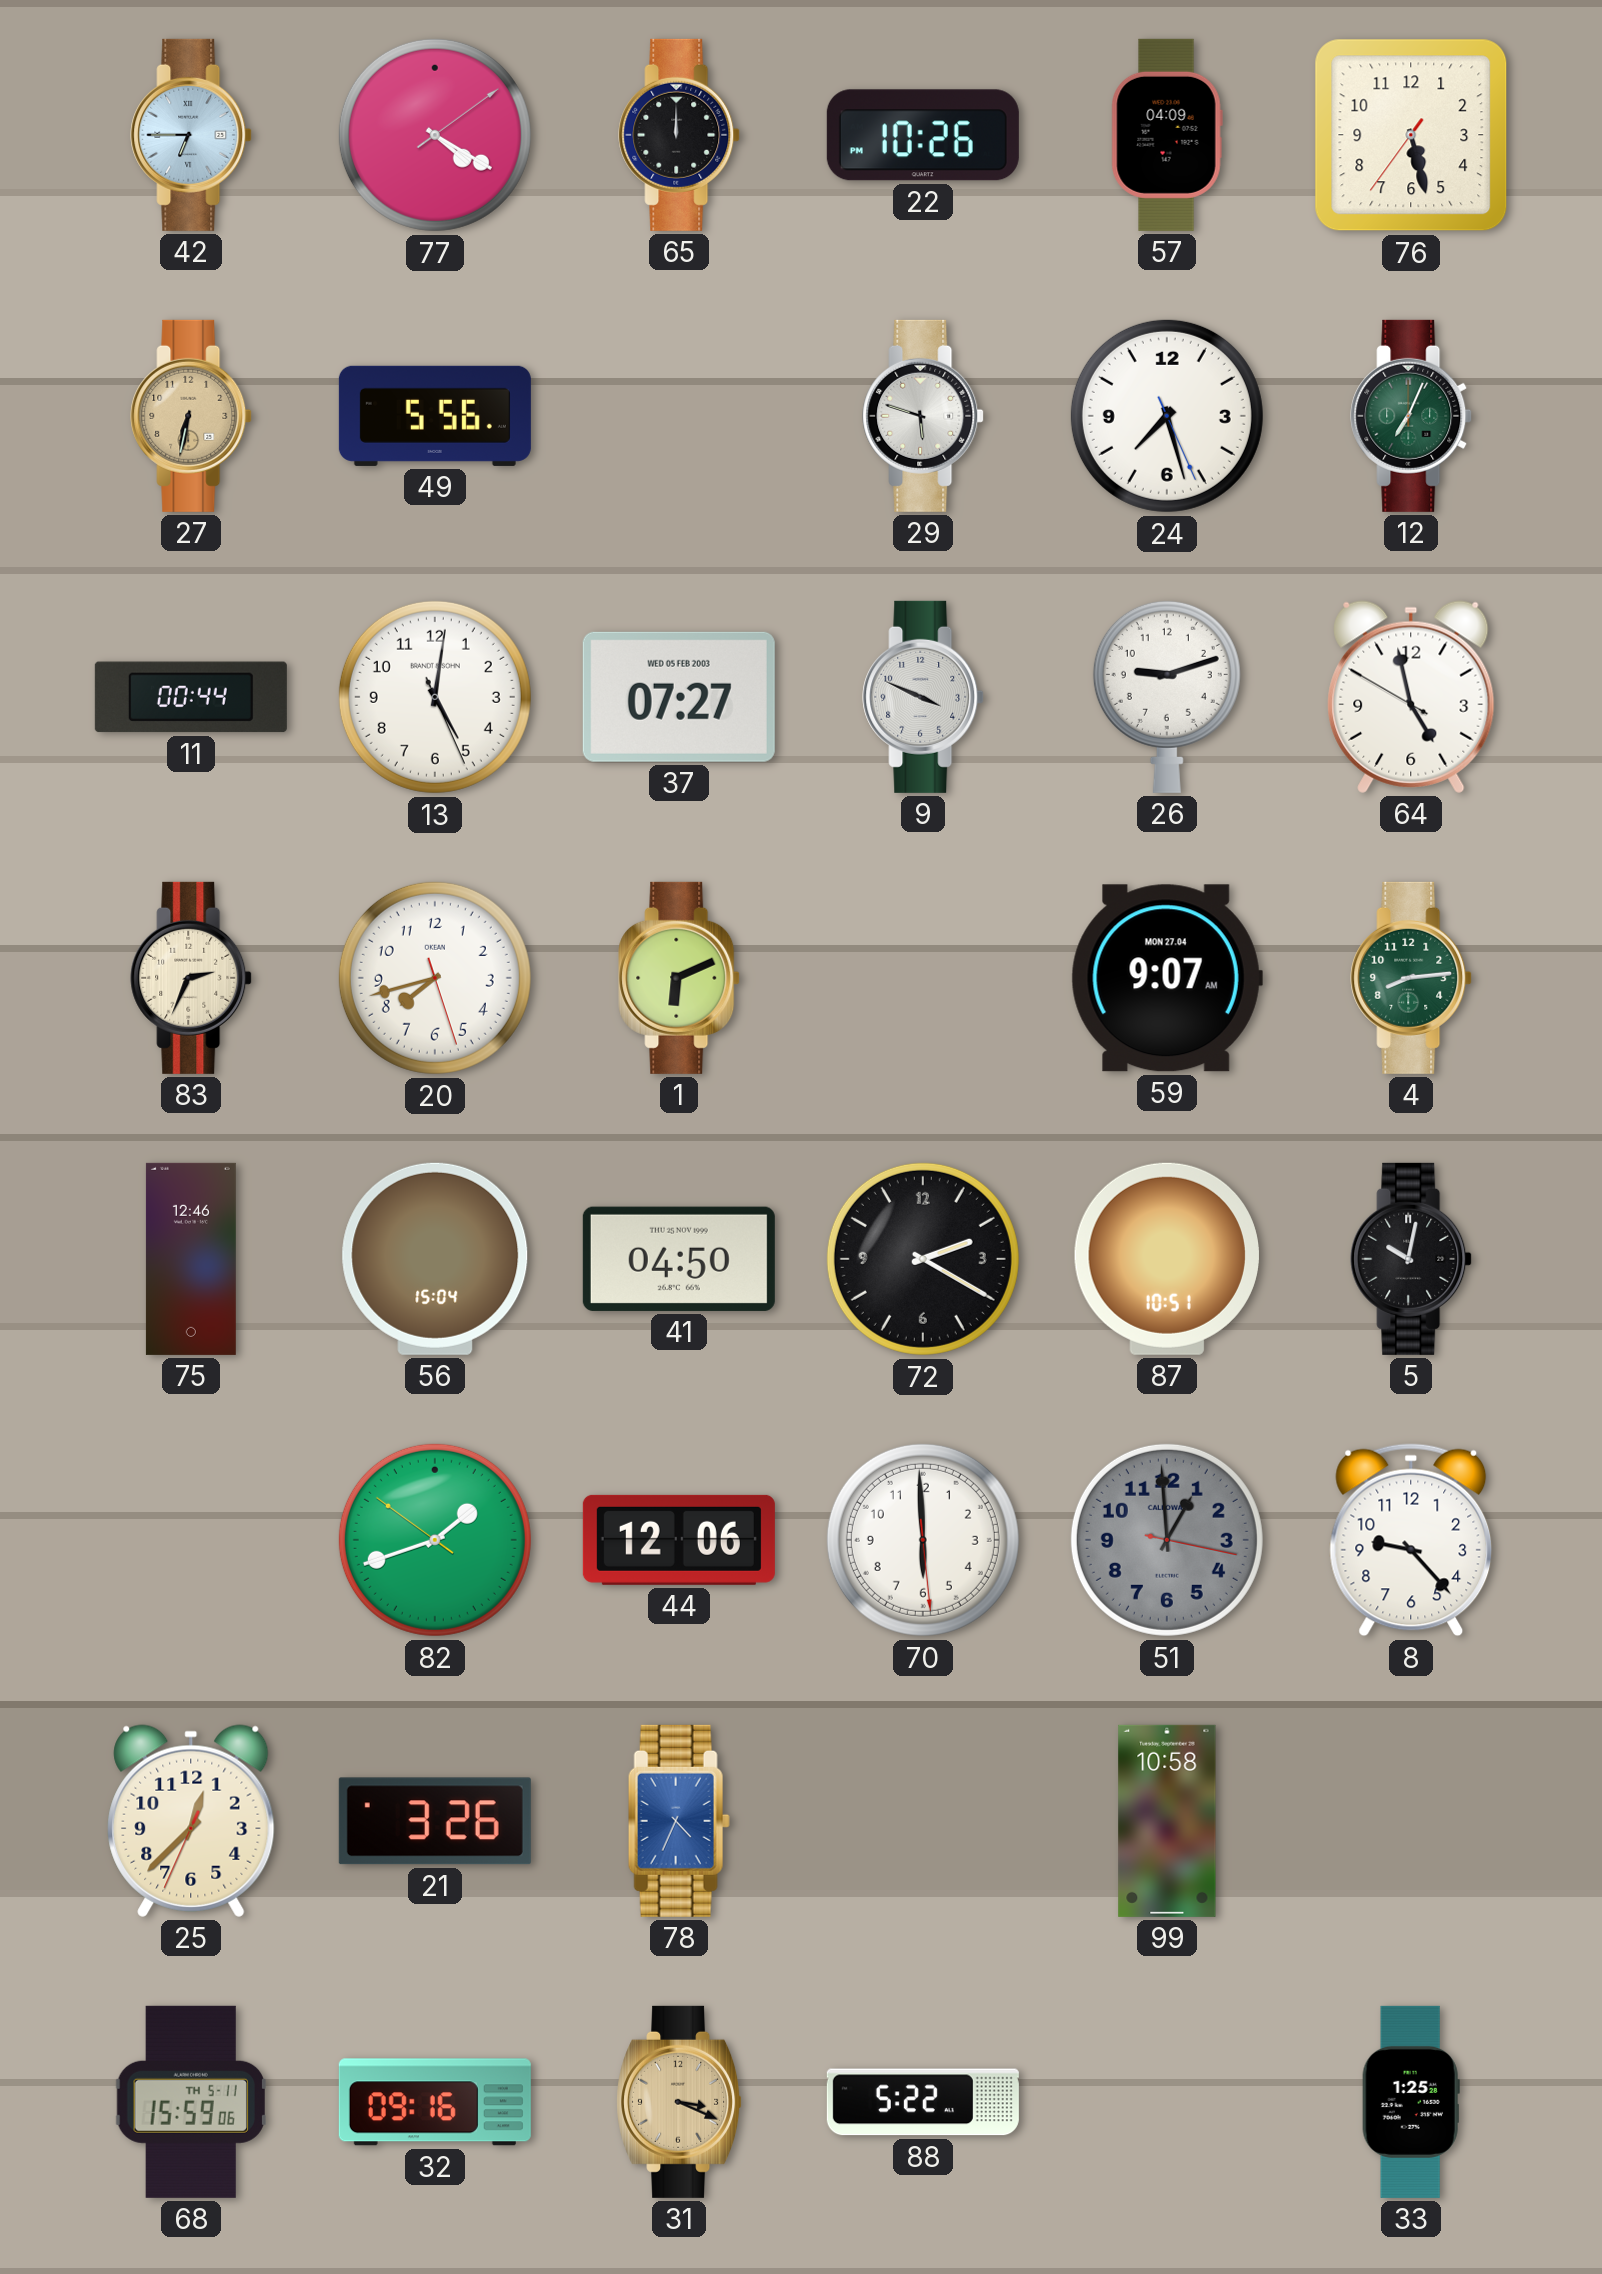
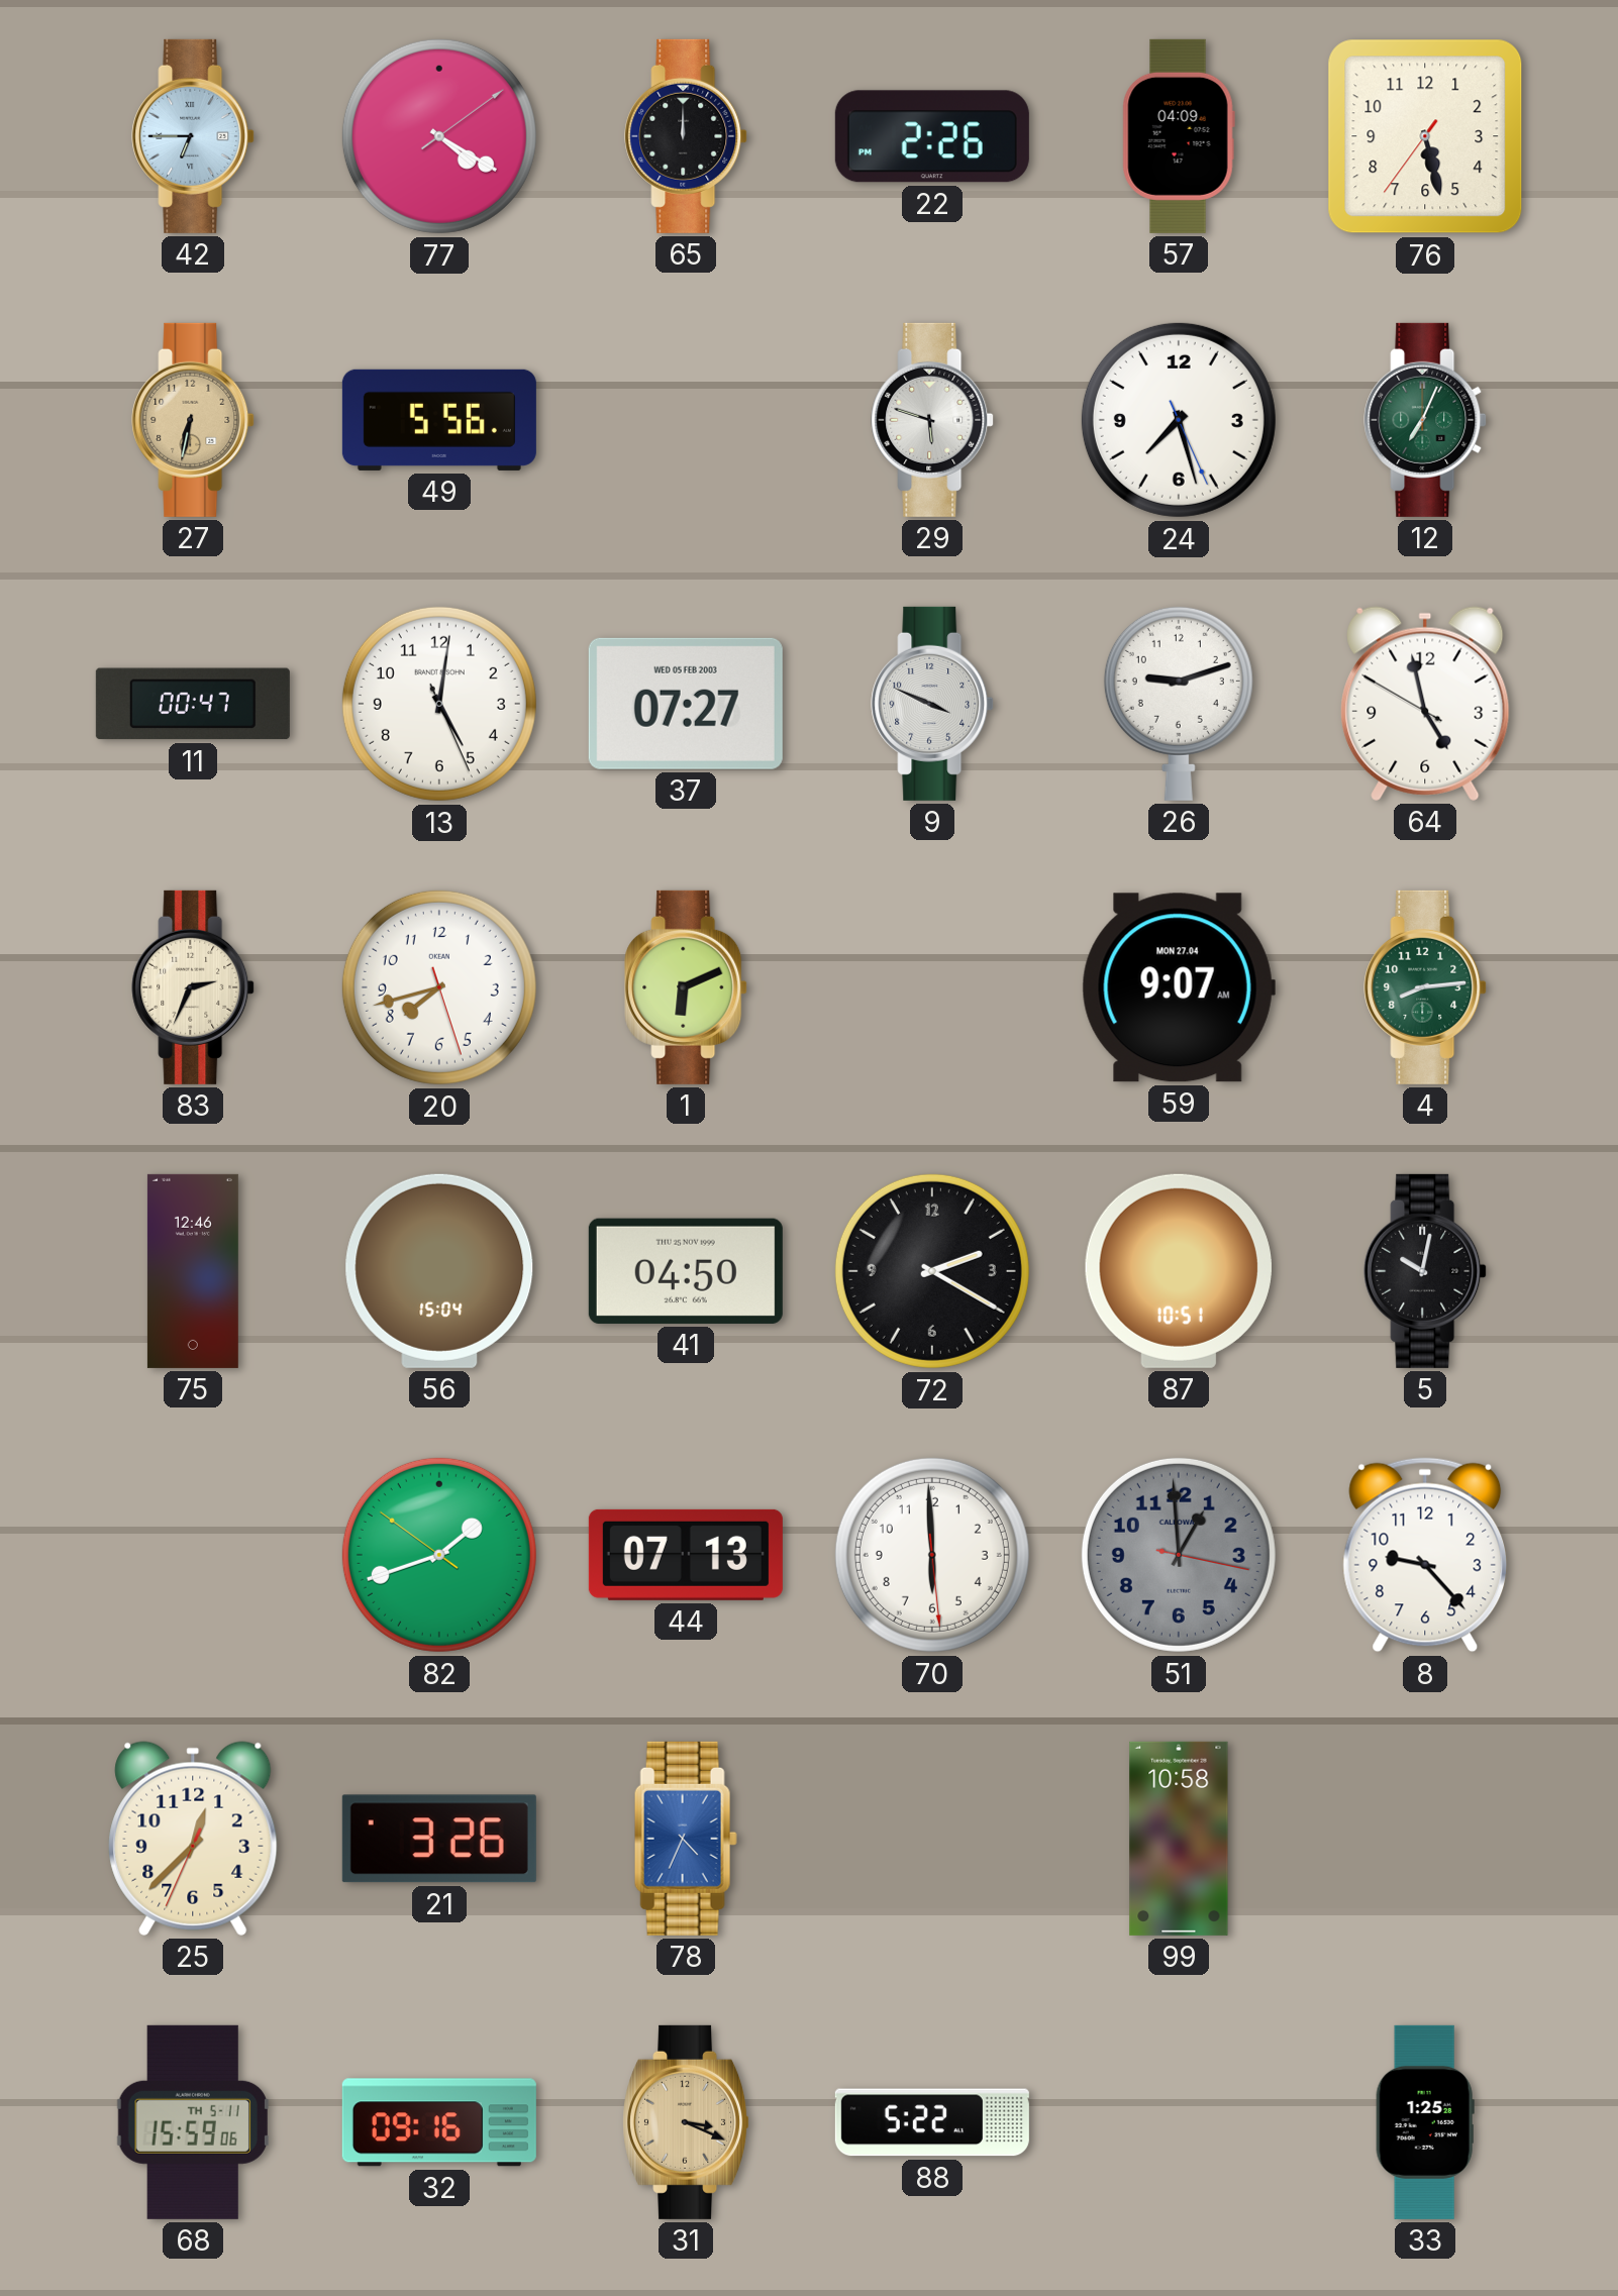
22: 10:26 -> 2:26
11: 00:44 -> 00:47
44: 12:06 -> 07:13
